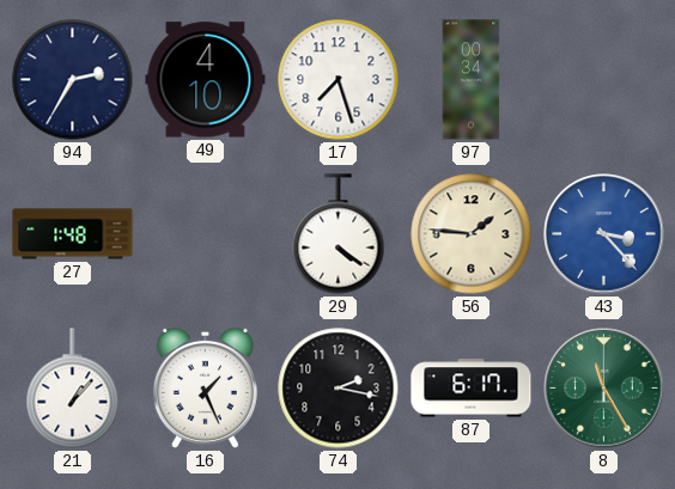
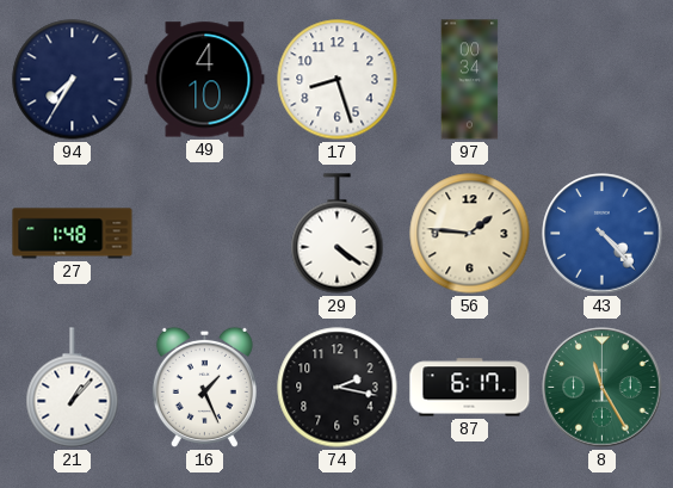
94: 2:35 -> 7:35
17: 7:27 -> 8:27
43: 3:23 -> 4:23
